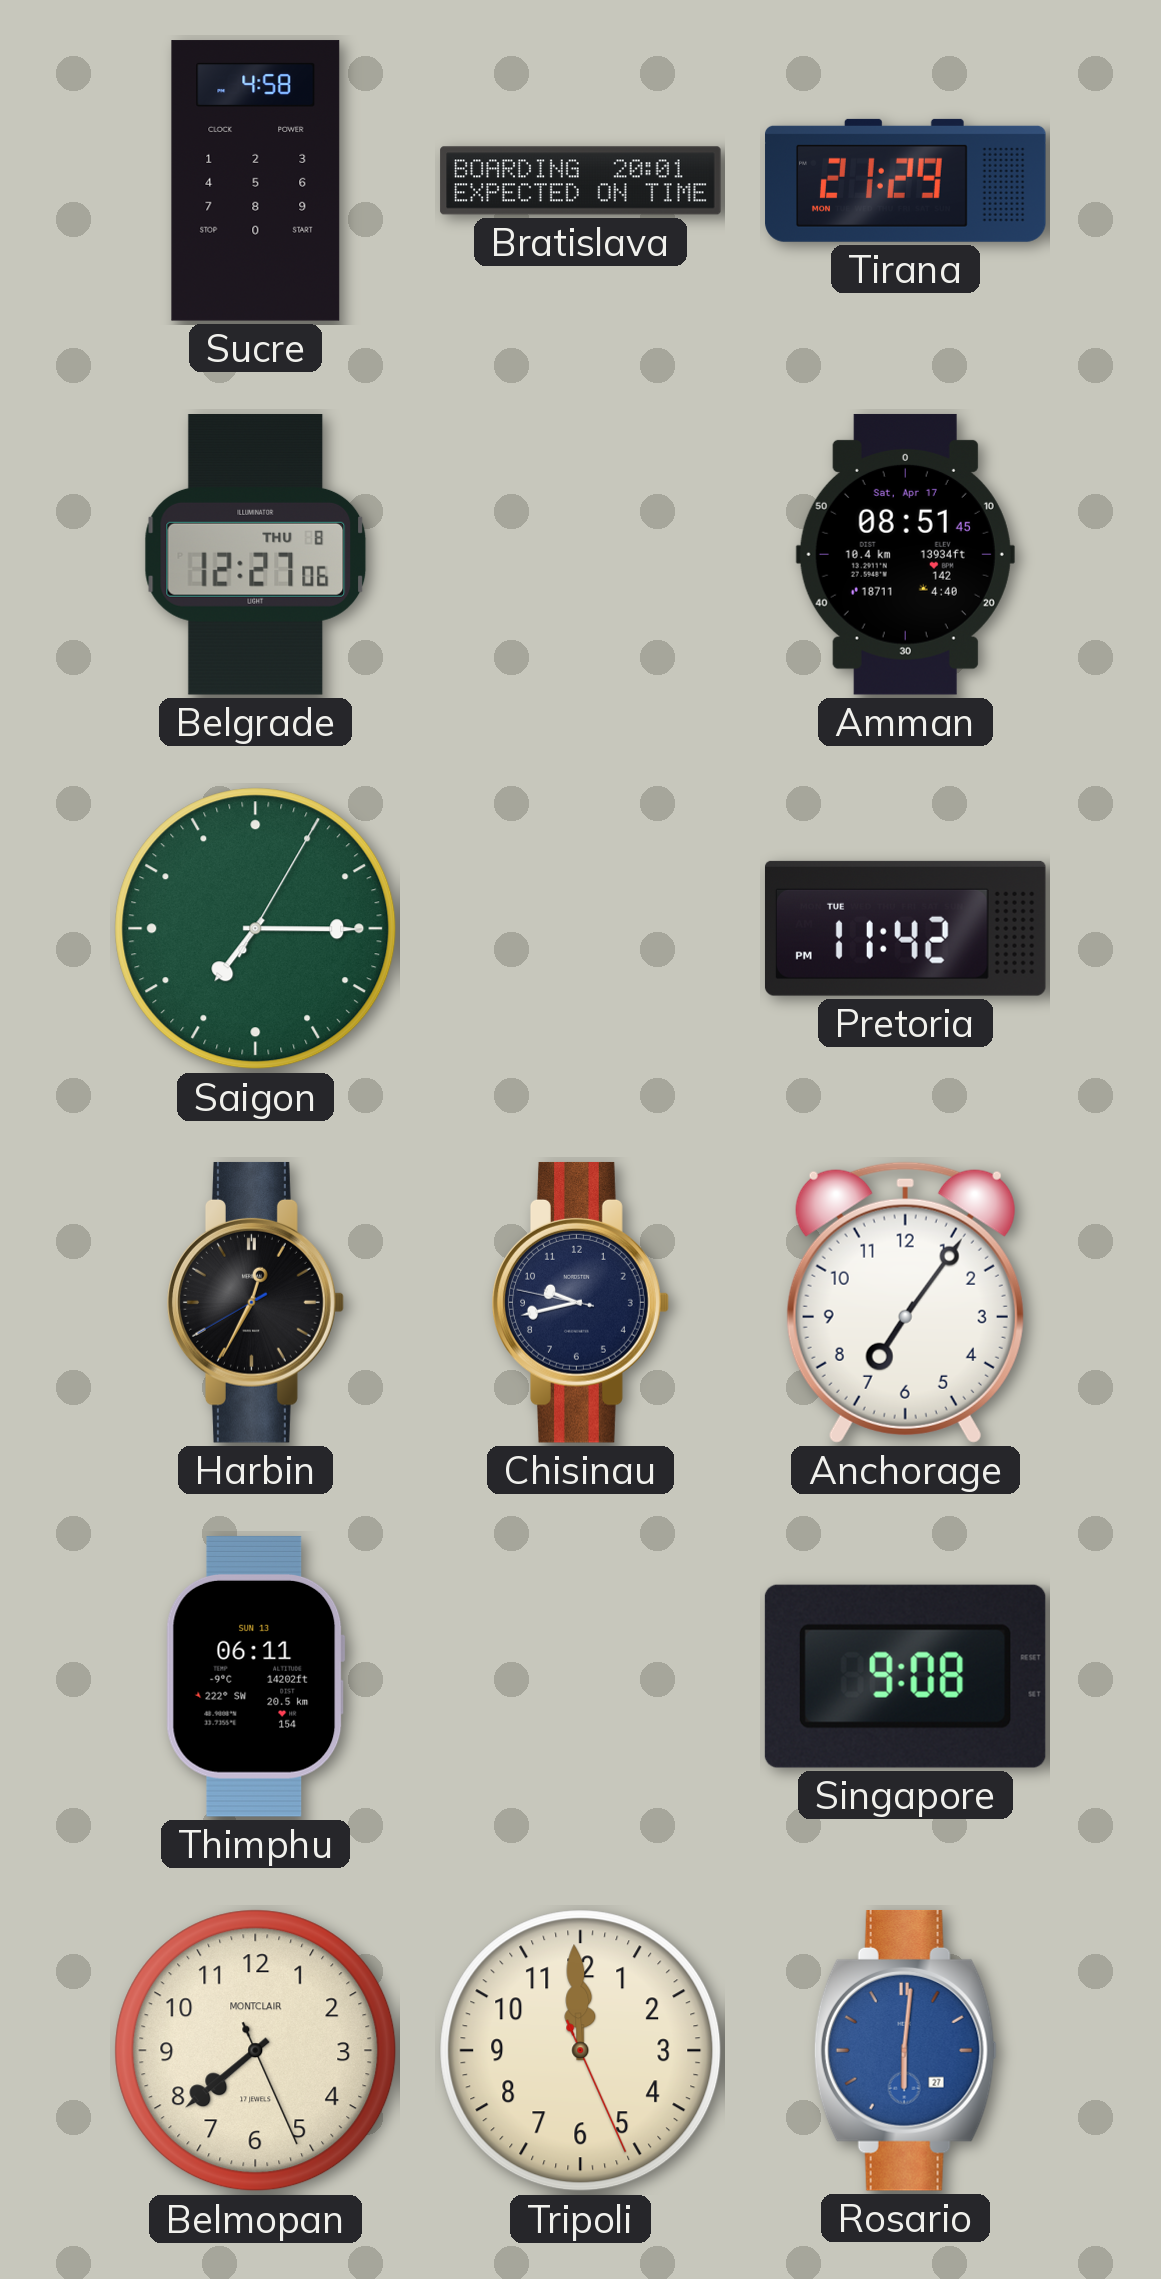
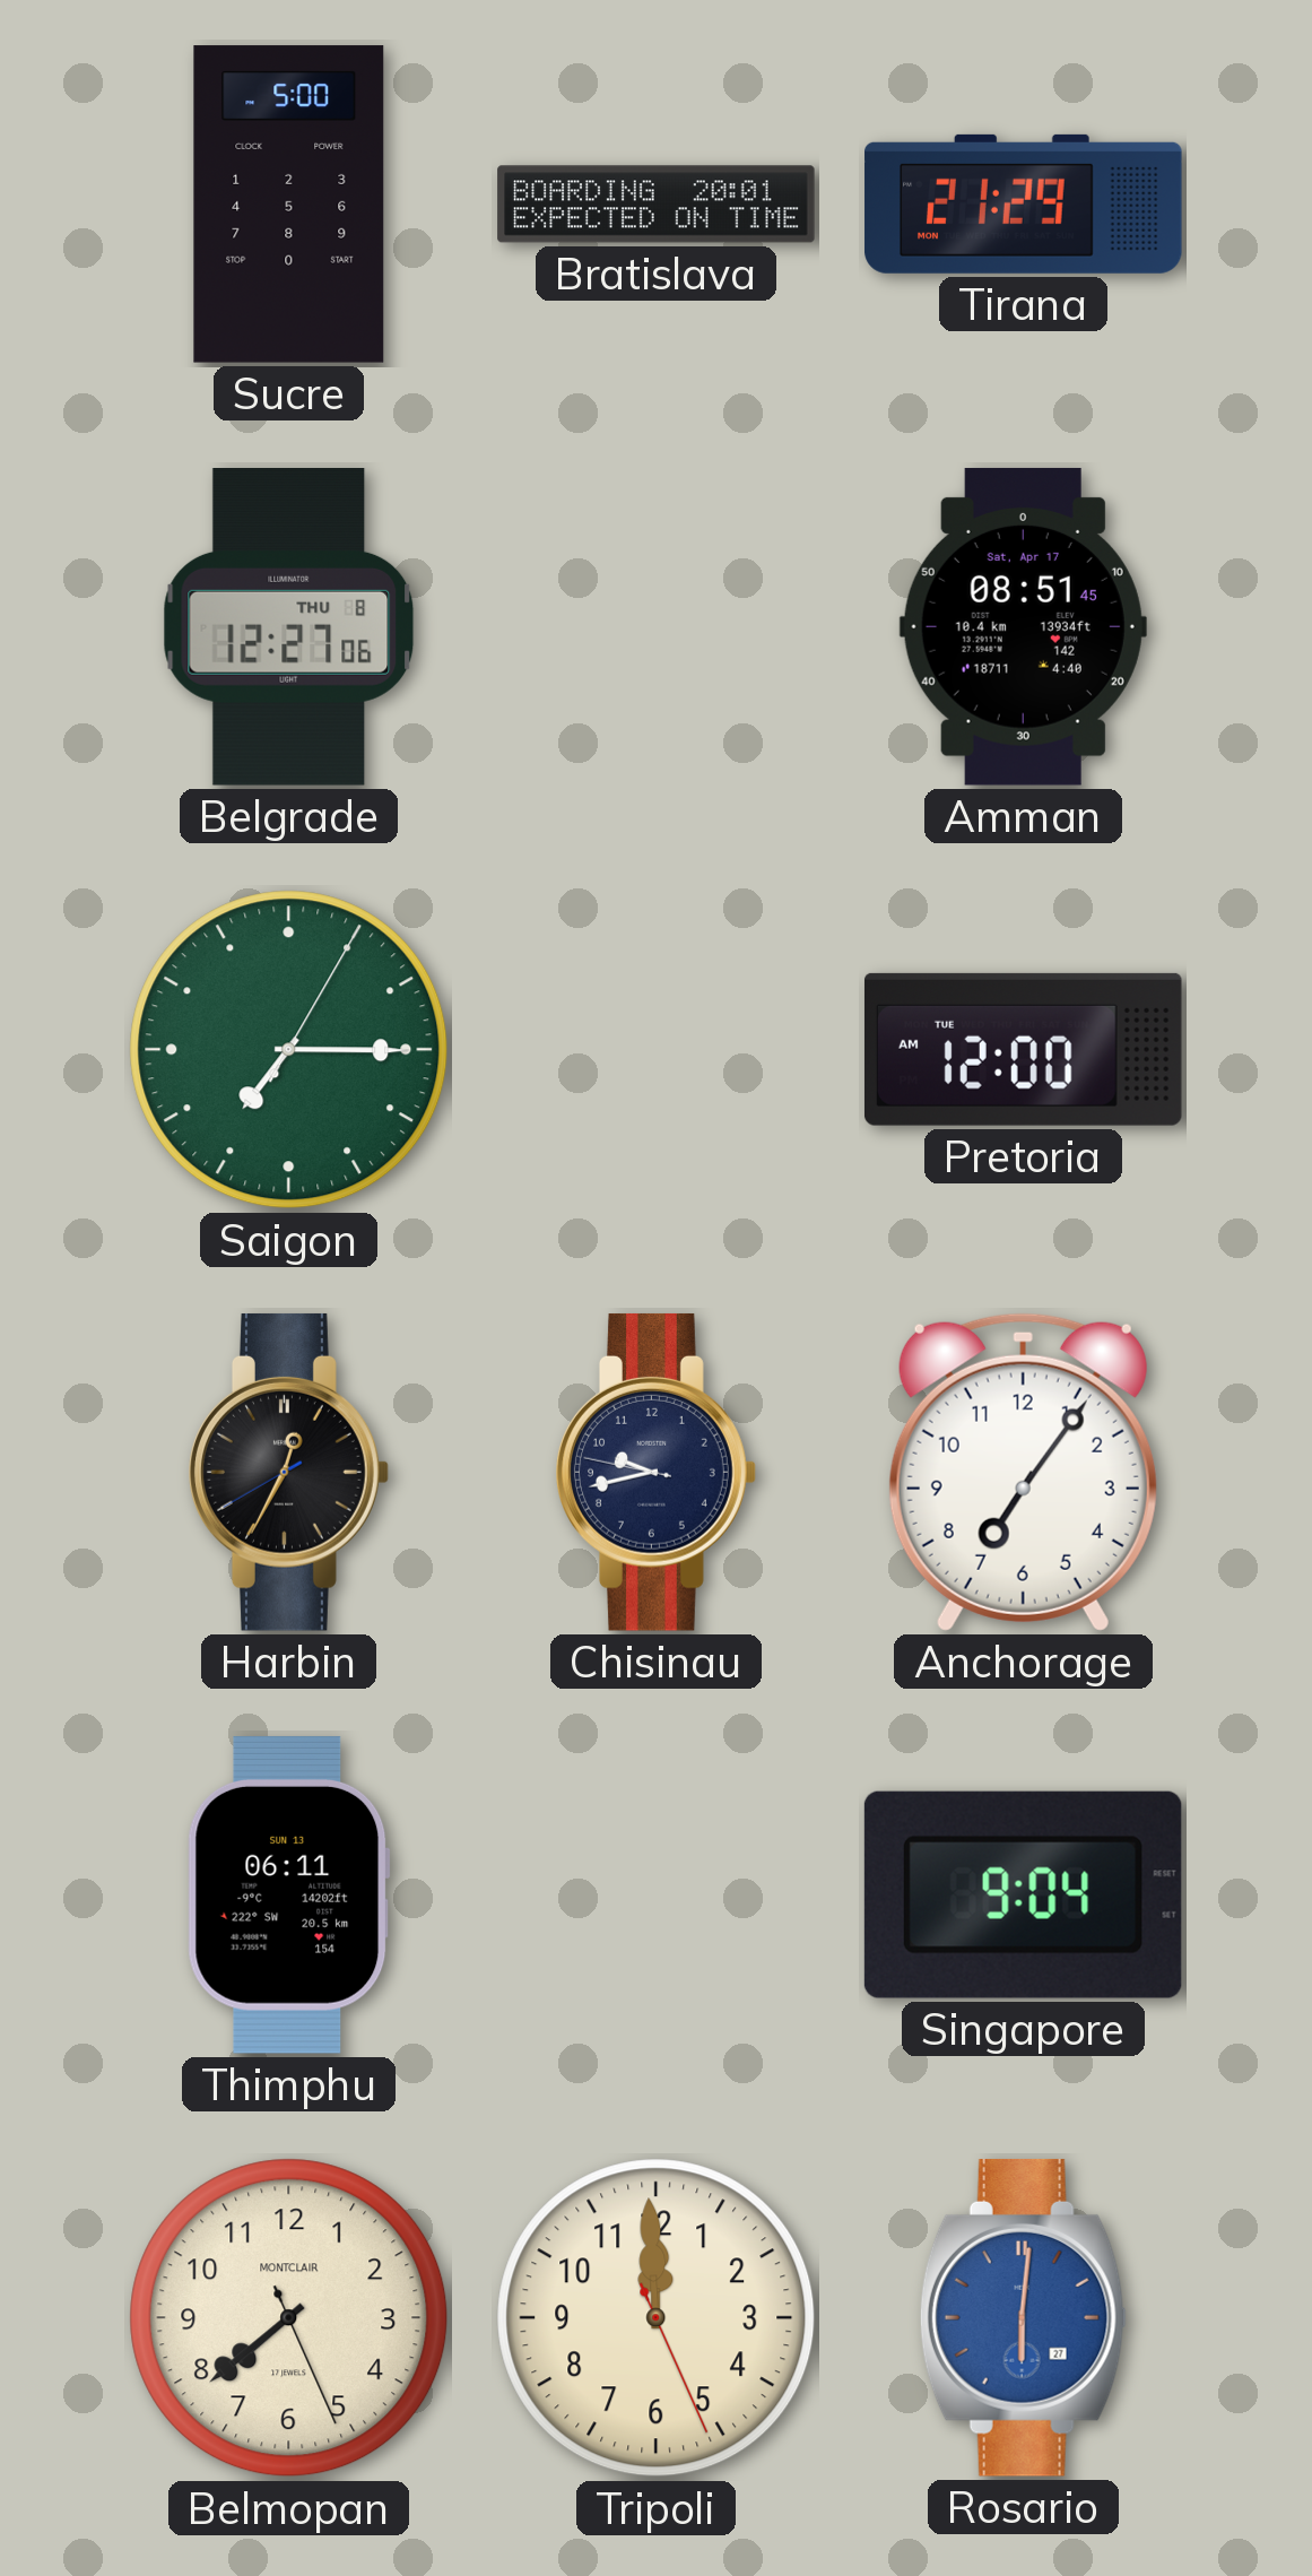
Sucre: 4:58 -> 5:00
Pretoria: 11:42 -> 12:00
Singapore: 9:08 -> 9:04
